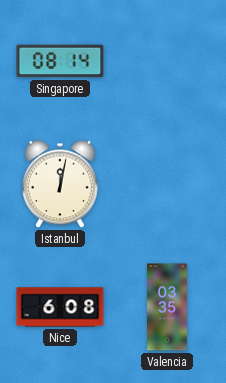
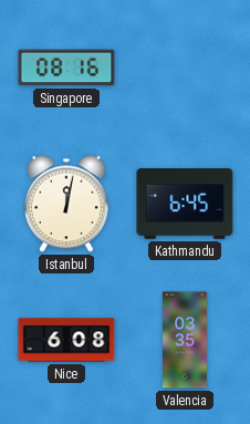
Singapore: 08:14 -> 08:16
Kathmandu: none -> 6:45
